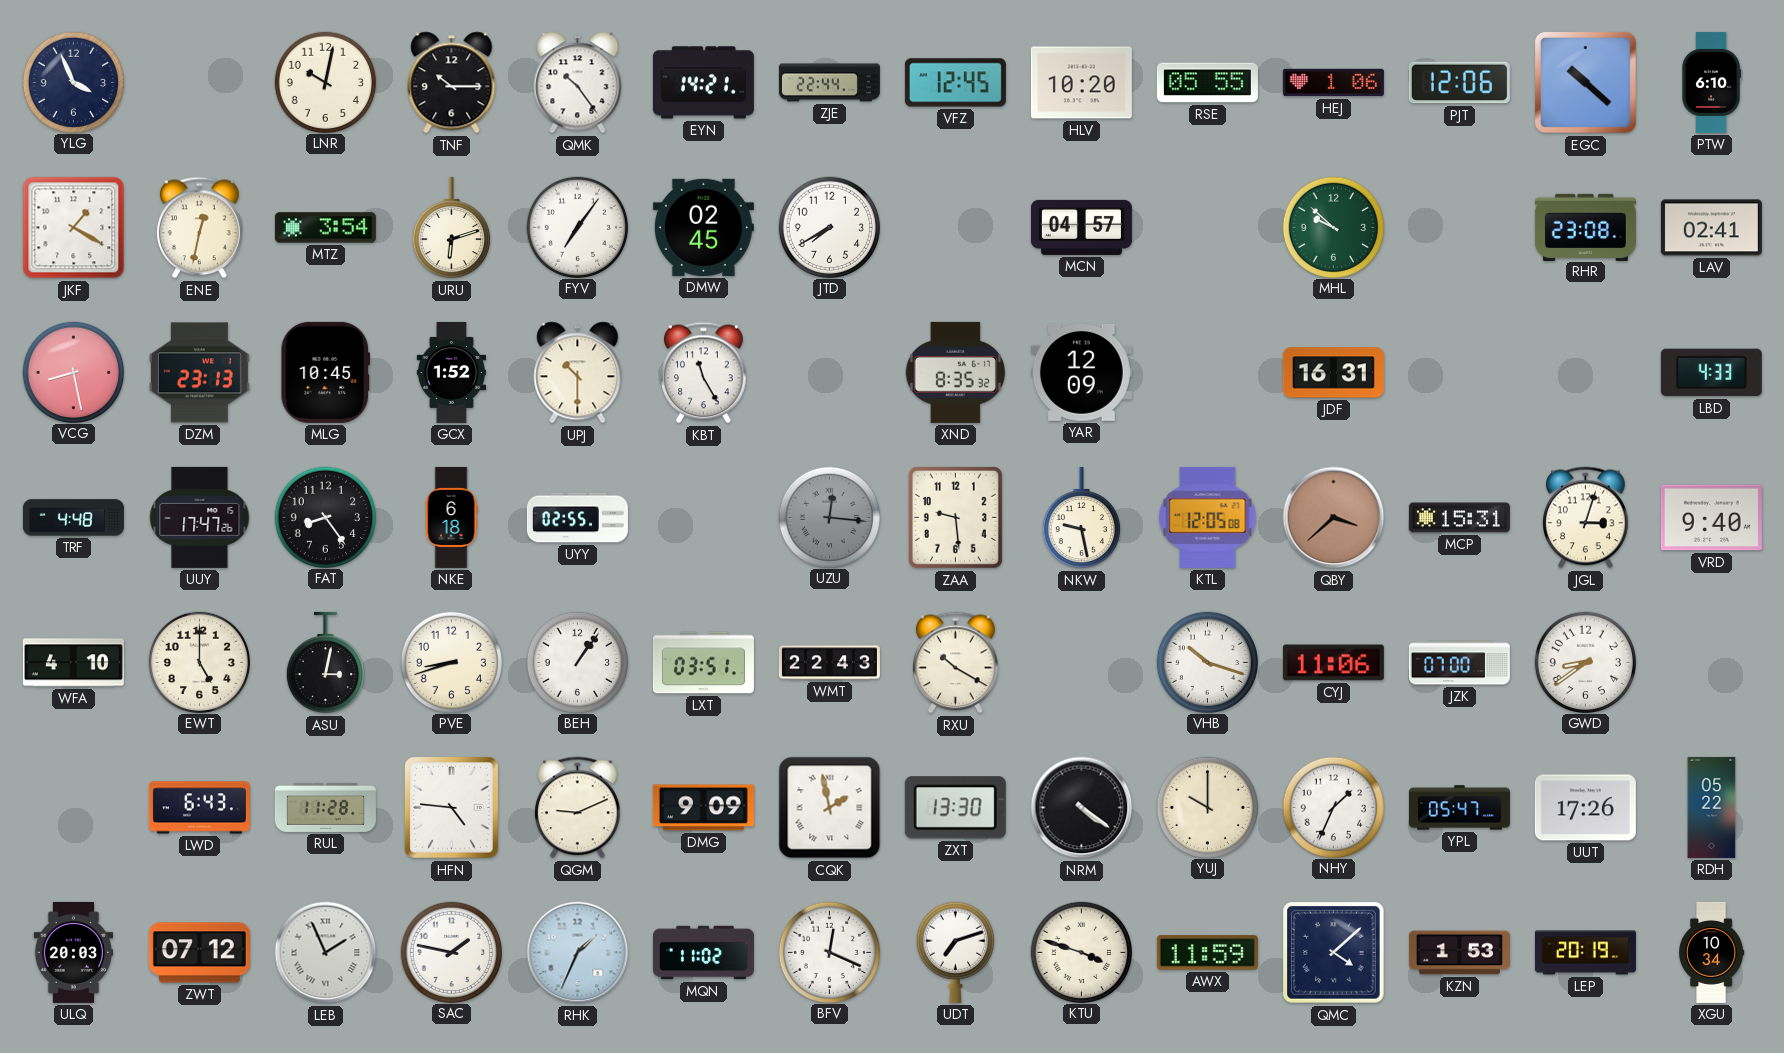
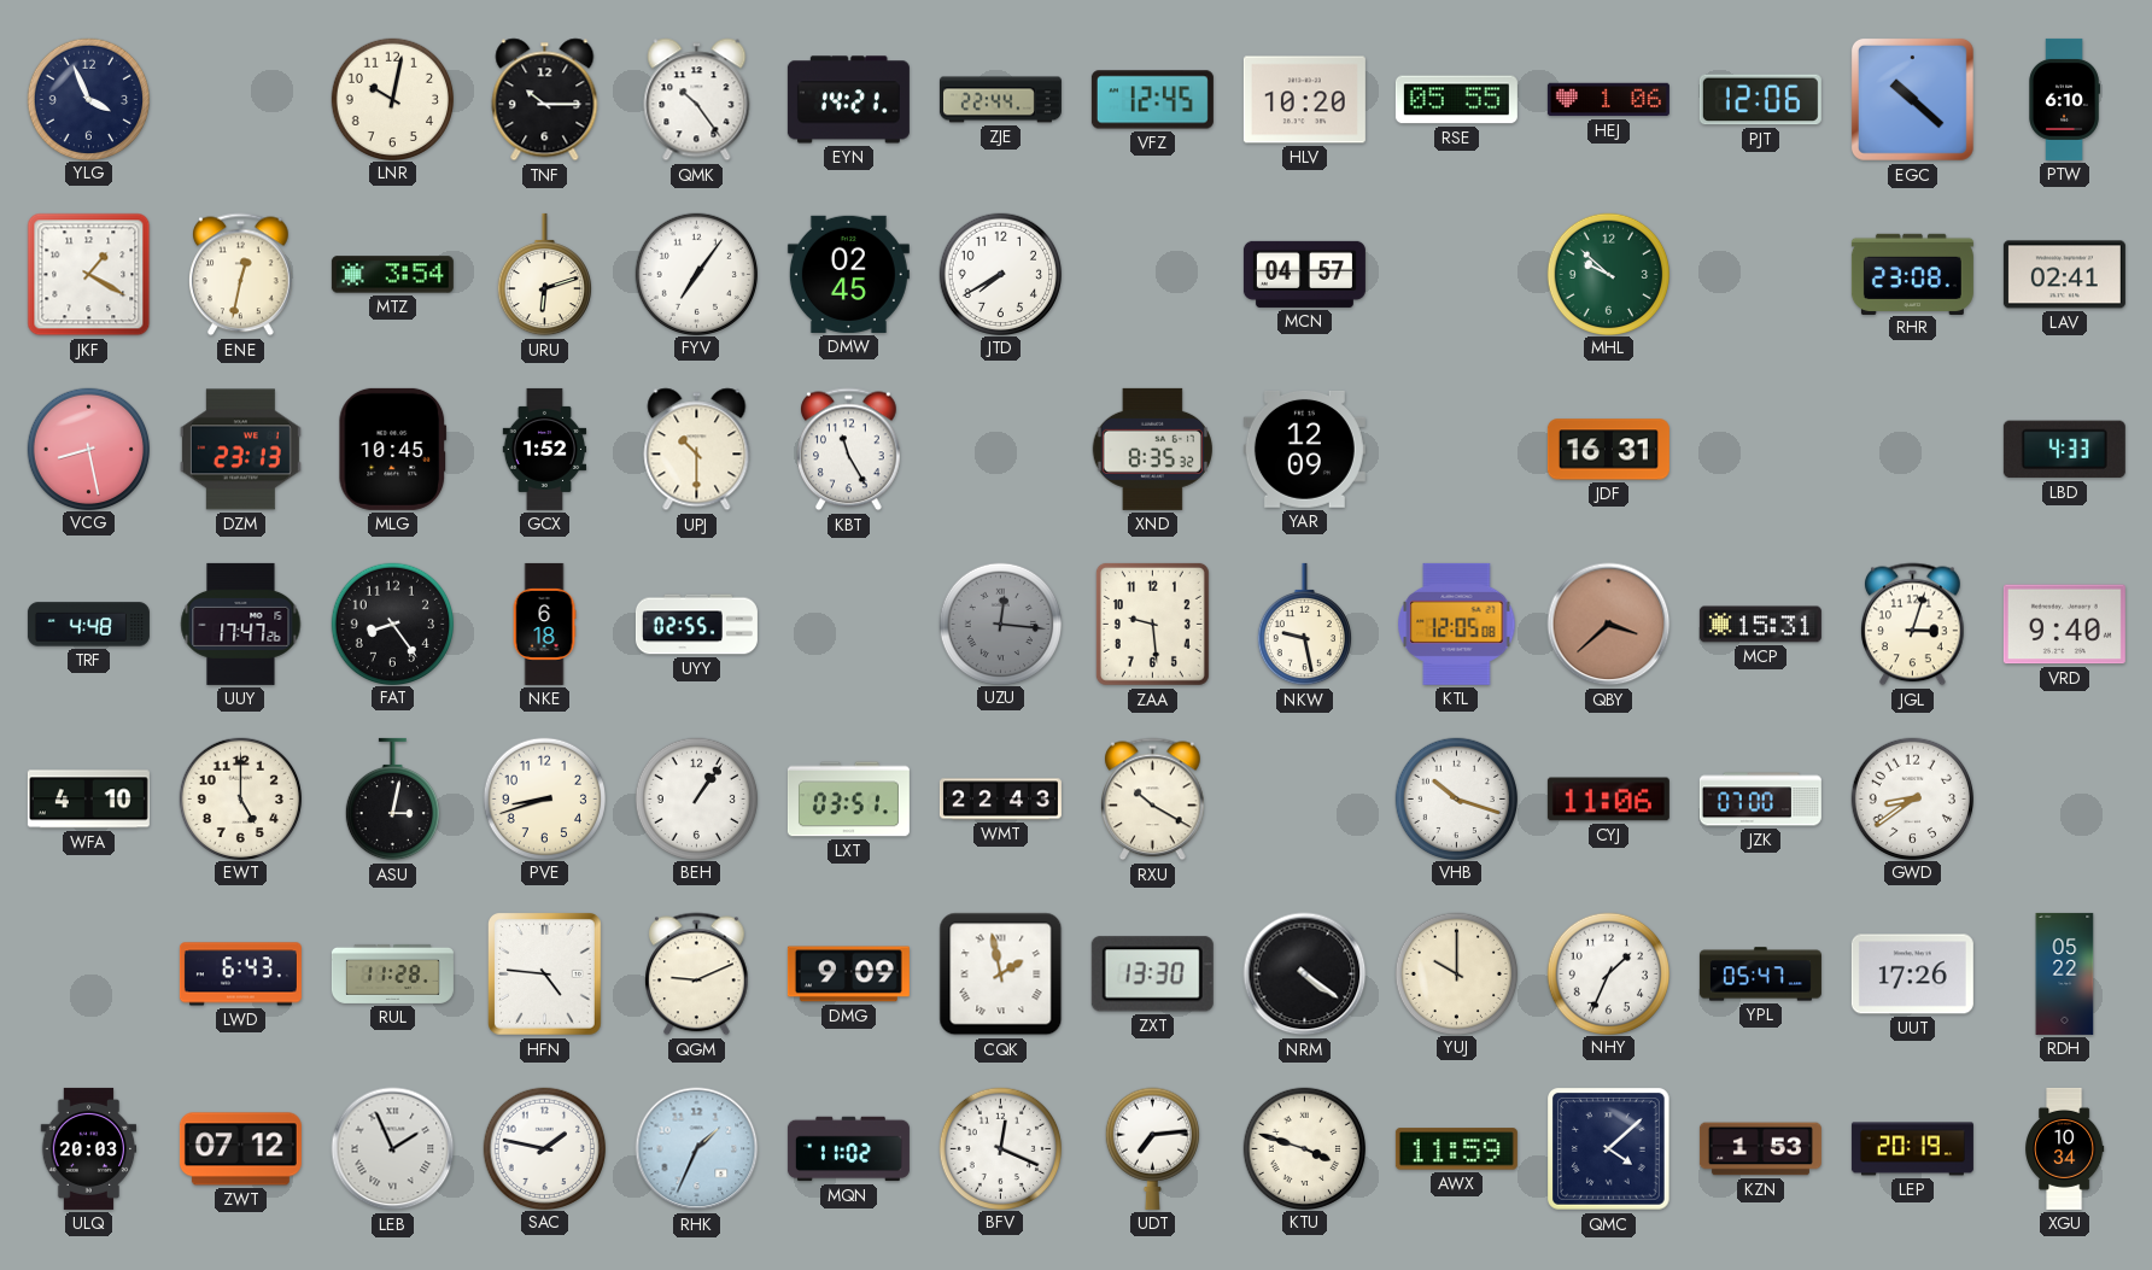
UDT: 7:12 -> 7:14
